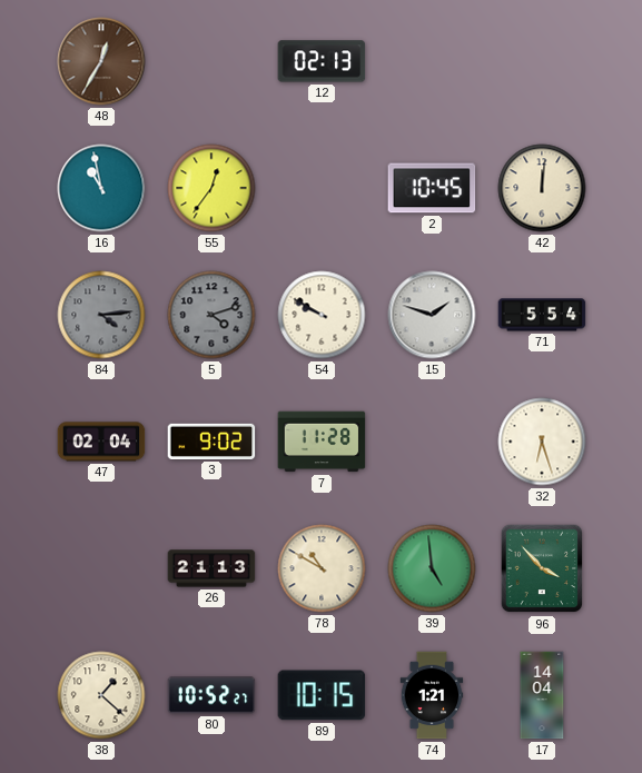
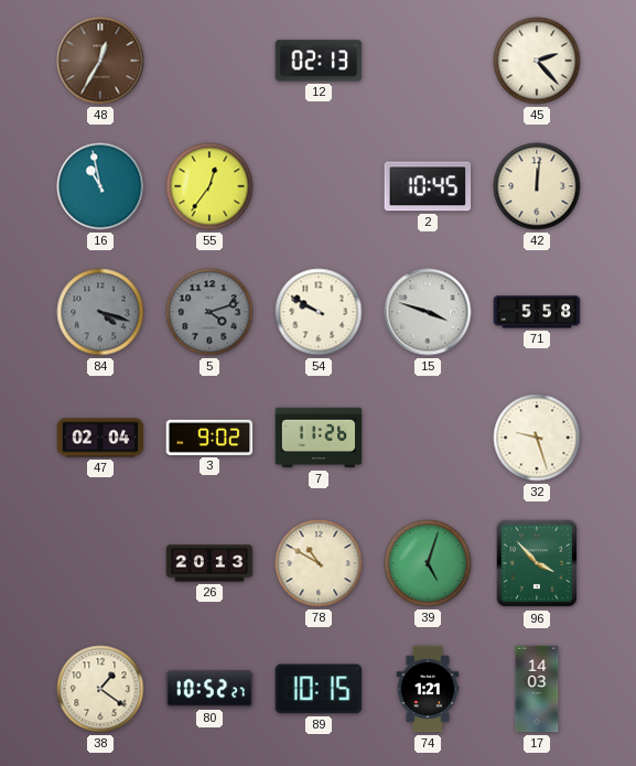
45: none -> 2:23
84: 4:14 -> 4:18
15: 1:48 -> 3:48
71: 5:54 -> 5:58
7: 11:28 -> 11:26
32: 6:27 -> 9:27
26: 21:13 -> 20:13
39: 4:59 -> 5:03
38: 1:22 -> 1:21
17: 14:04 -> 14:03
